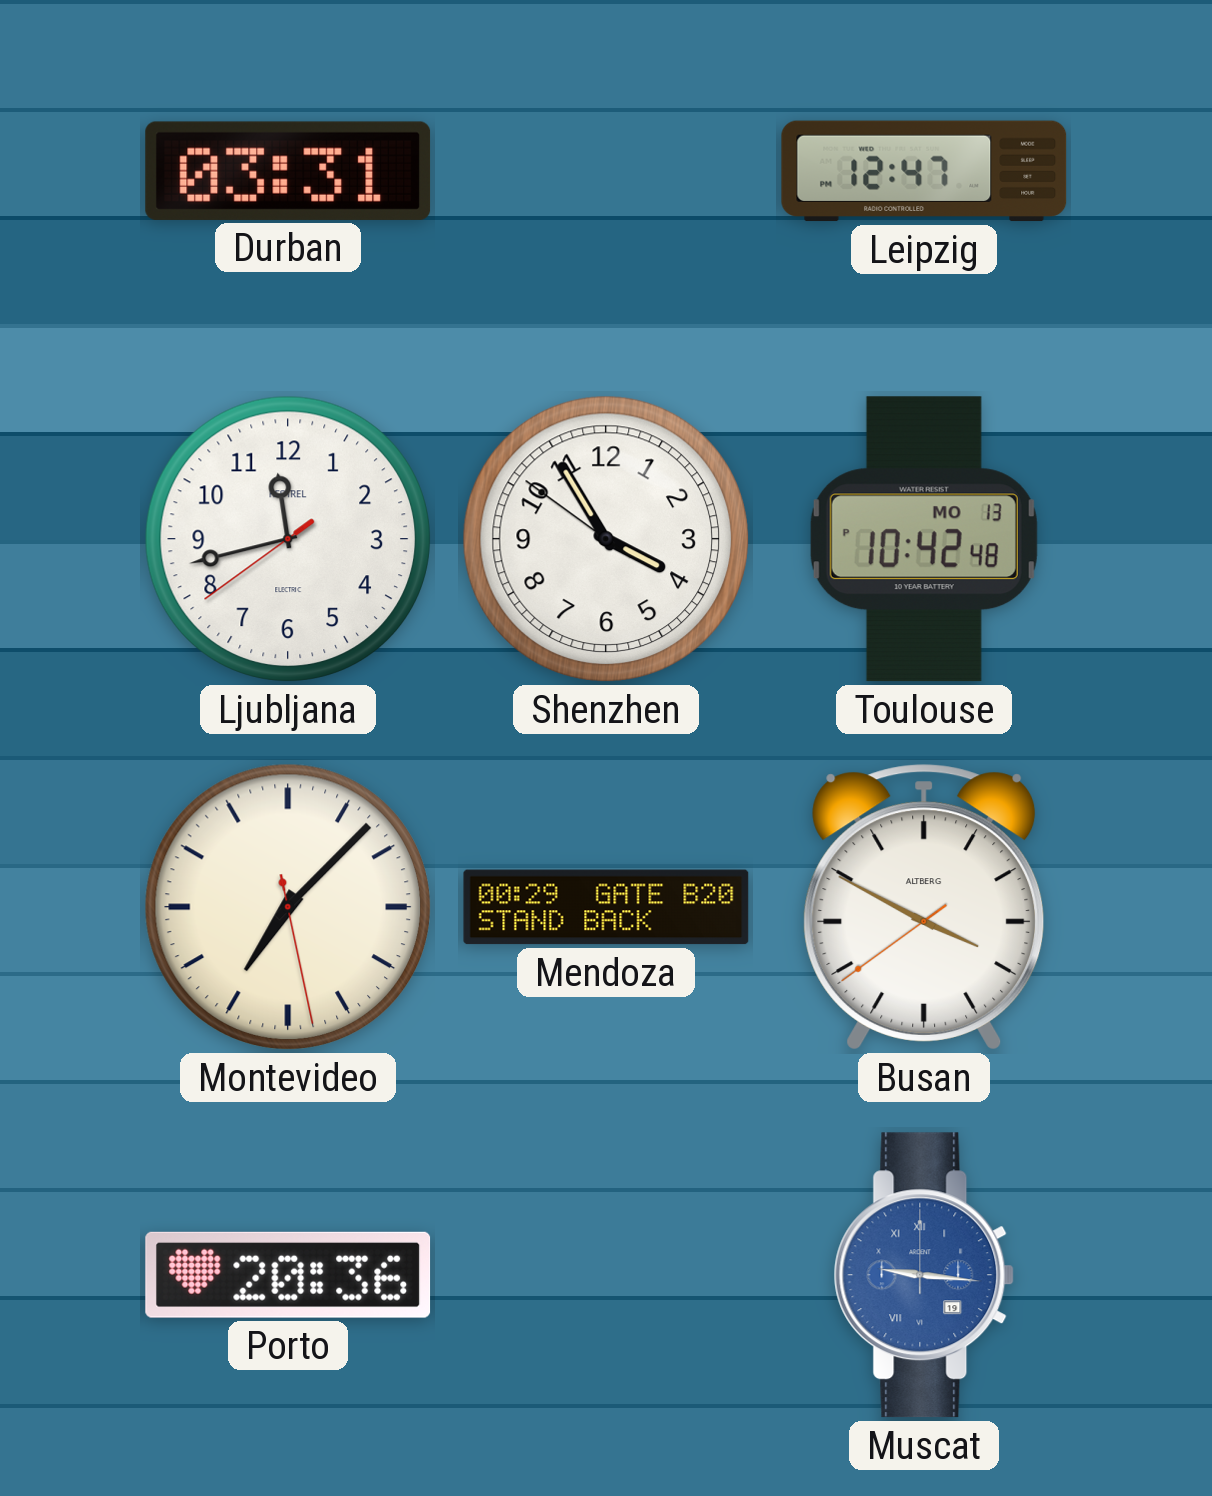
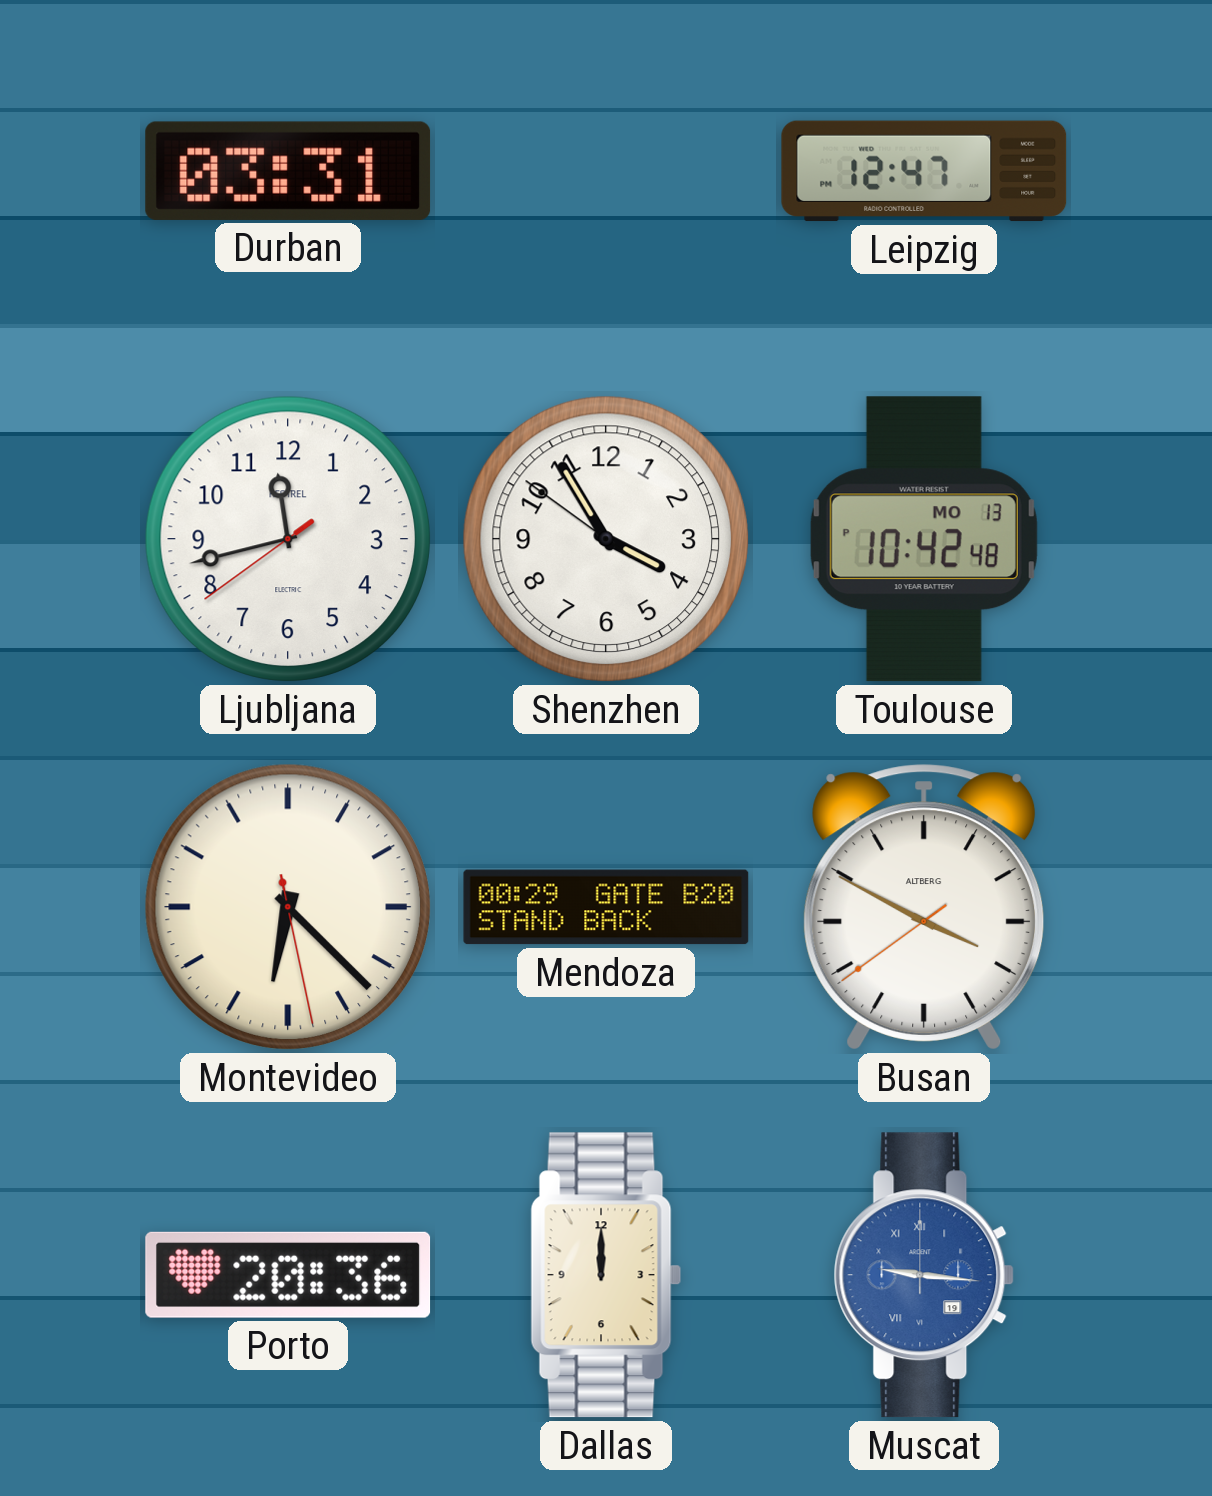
Montevideo: 7:07 -> 6:22
Dallas: none -> 12:00
